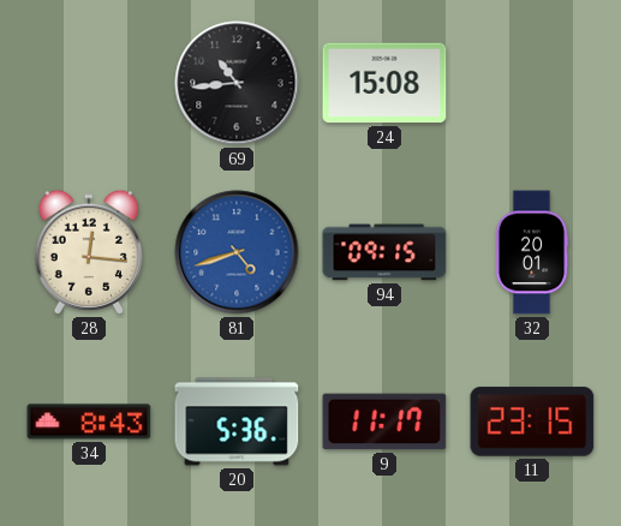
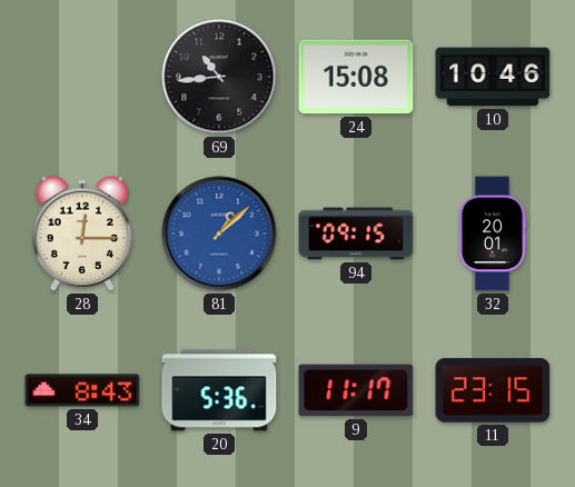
10: none -> 10:46
28: 12:16 -> 12:15
81: 4:42 -> 1:08
